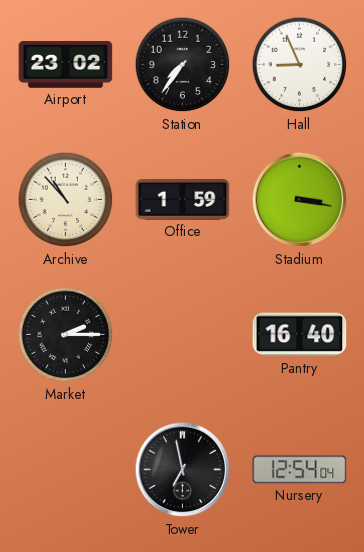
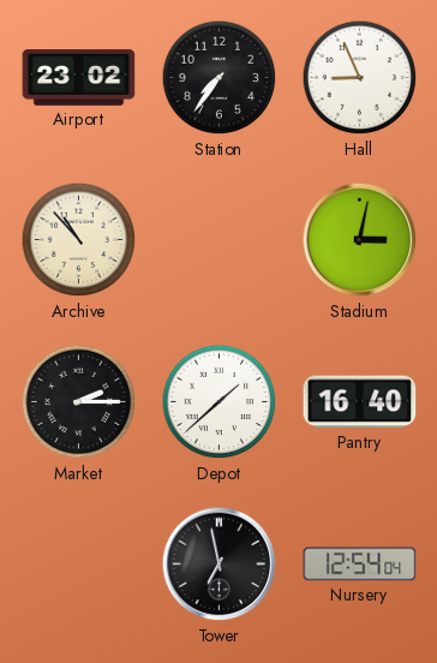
Office: 1:59 -> none
Stadium: 3:17 -> 3:02
Depot: none -> 1:38
